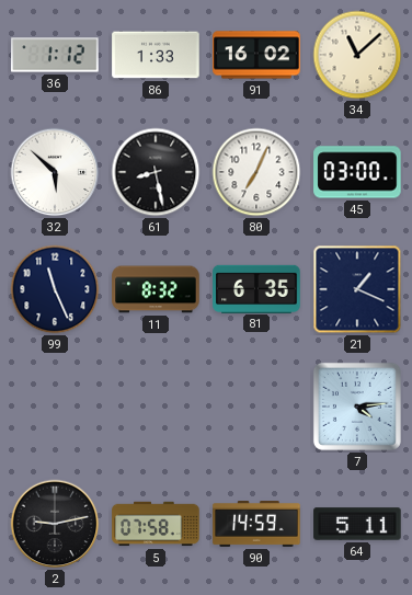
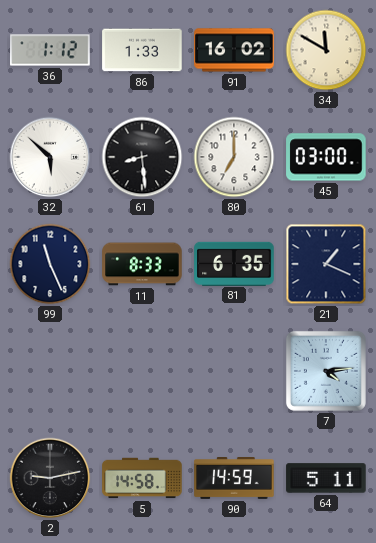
34: 11:08 -> 11:50
61: 8:28 -> 8:29
80: 7:04 -> 7:00
11: 8:32 -> 8:33
5: 07:58 -> 14:58
